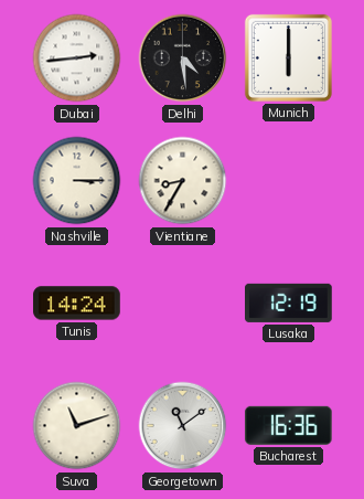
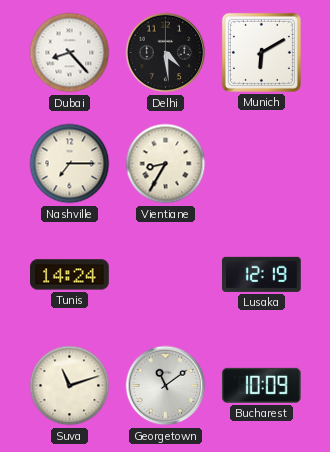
Dubai: 2:44 -> 8:23
Munich: 6:00 -> 6:10
Nashville: 3:15 -> 7:15
Bucharest: 16:36 -> 10:09
